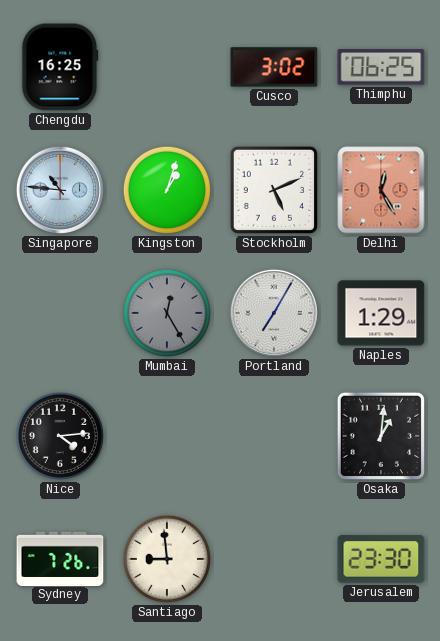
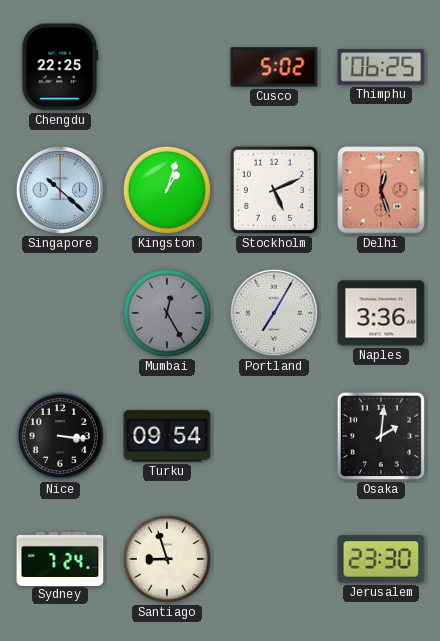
Chengdu: 16:25 -> 22:25
Cusco: 3:02 -> 5:02
Singapore: 10:46 -> 10:22
Delhi: 12:25 -> 12:27
Naples: 1:29 -> 3:36
Nice: 4:14 -> 3:16
Turku: none -> 09:54
Osaka: 1:01 -> 2:01
Sydney: 7:26 -> 7:24
Santiago: 8:59 -> 8:57
